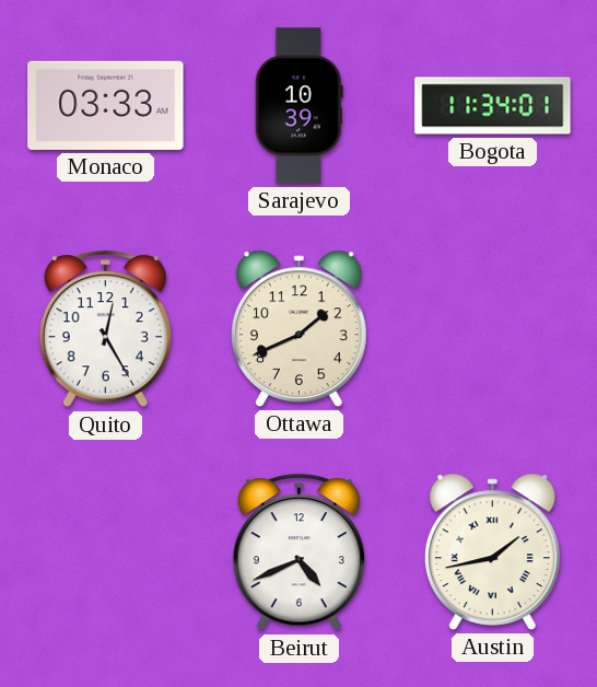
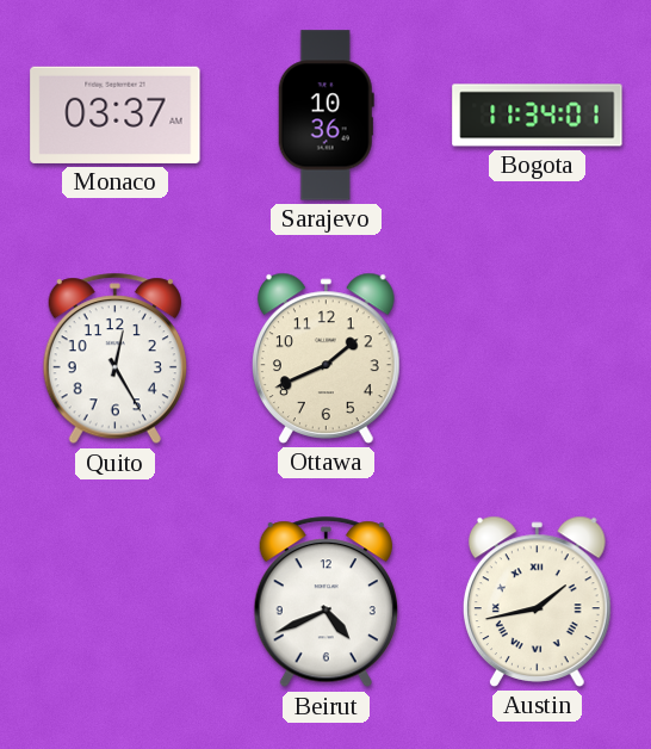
Monaco: 03:33 -> 03:37
Sarajevo: 10:39 -> 10:36
